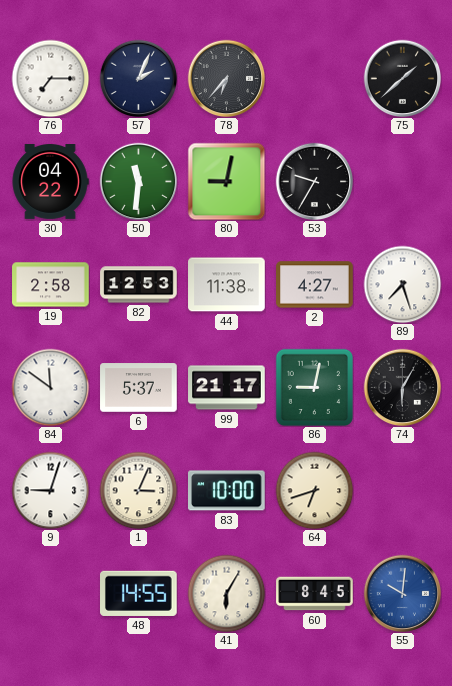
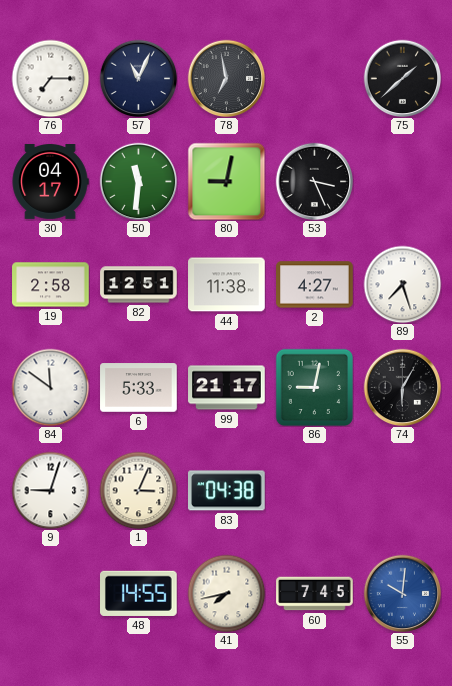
57: 2:04 -> 11:04
78: 6:37 -> 6:58
30: 04:22 -> 04:17
53: 9:35 -> 3:26
82: 12:53 -> 12:51
6: 5:37 -> 5:33
83: 10:00 -> 04:38
64: 6:42 -> none
41: 6:05 -> 7:43
60: 8:45 -> 7:45
